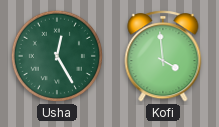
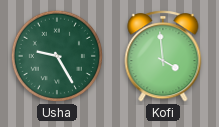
Usha: 12:25 -> 9:25
